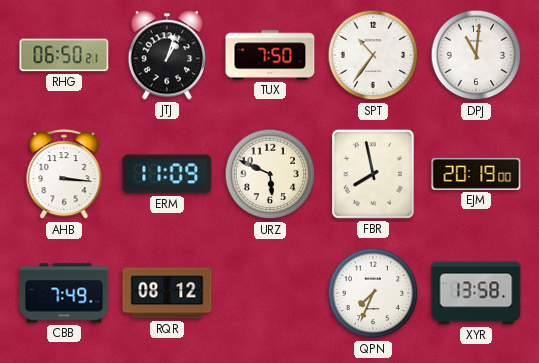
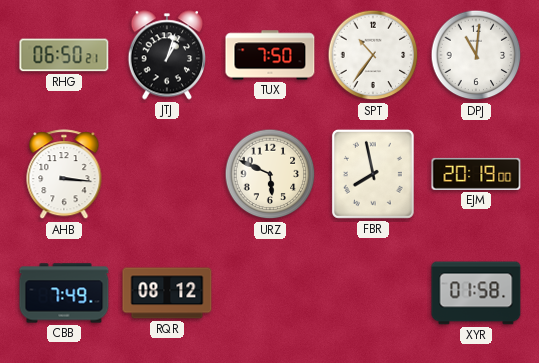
ERM: 11:09 -> none
QPN: 7:34 -> none
XYR: 13:58 -> 01:58
